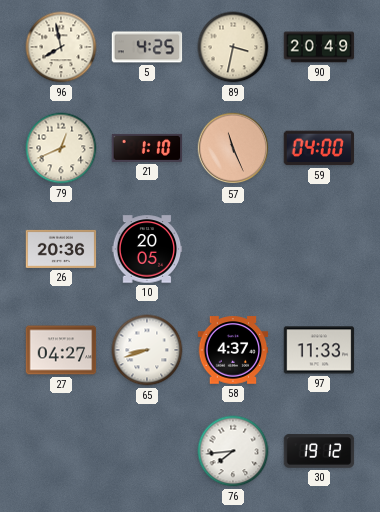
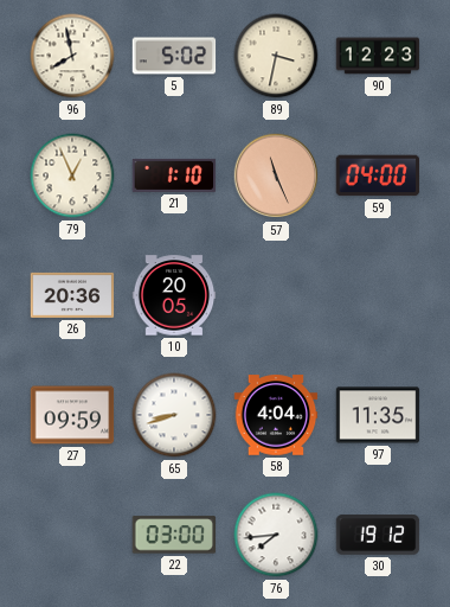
5: 4:25 -> 5:02
90: 20:49 -> 12:23
79: 12:41 -> 12:56
27: 04:27 -> 09:59
58: 4:37 -> 4:04
97: 11:33 -> 11:35
22: none -> 03:00
